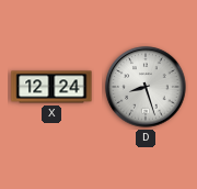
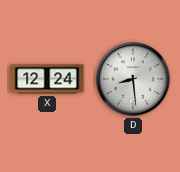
D: 8:27 -> 8:29
